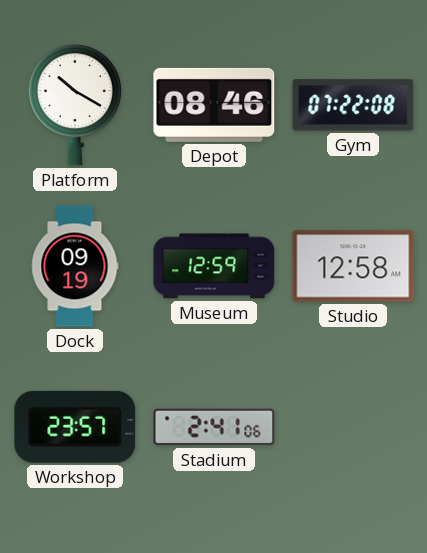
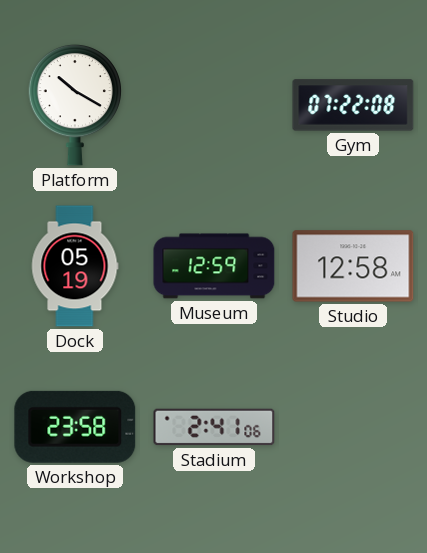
Depot: 08:46 -> none
Dock: 09:19 -> 05:19
Workshop: 23:57 -> 23:58
